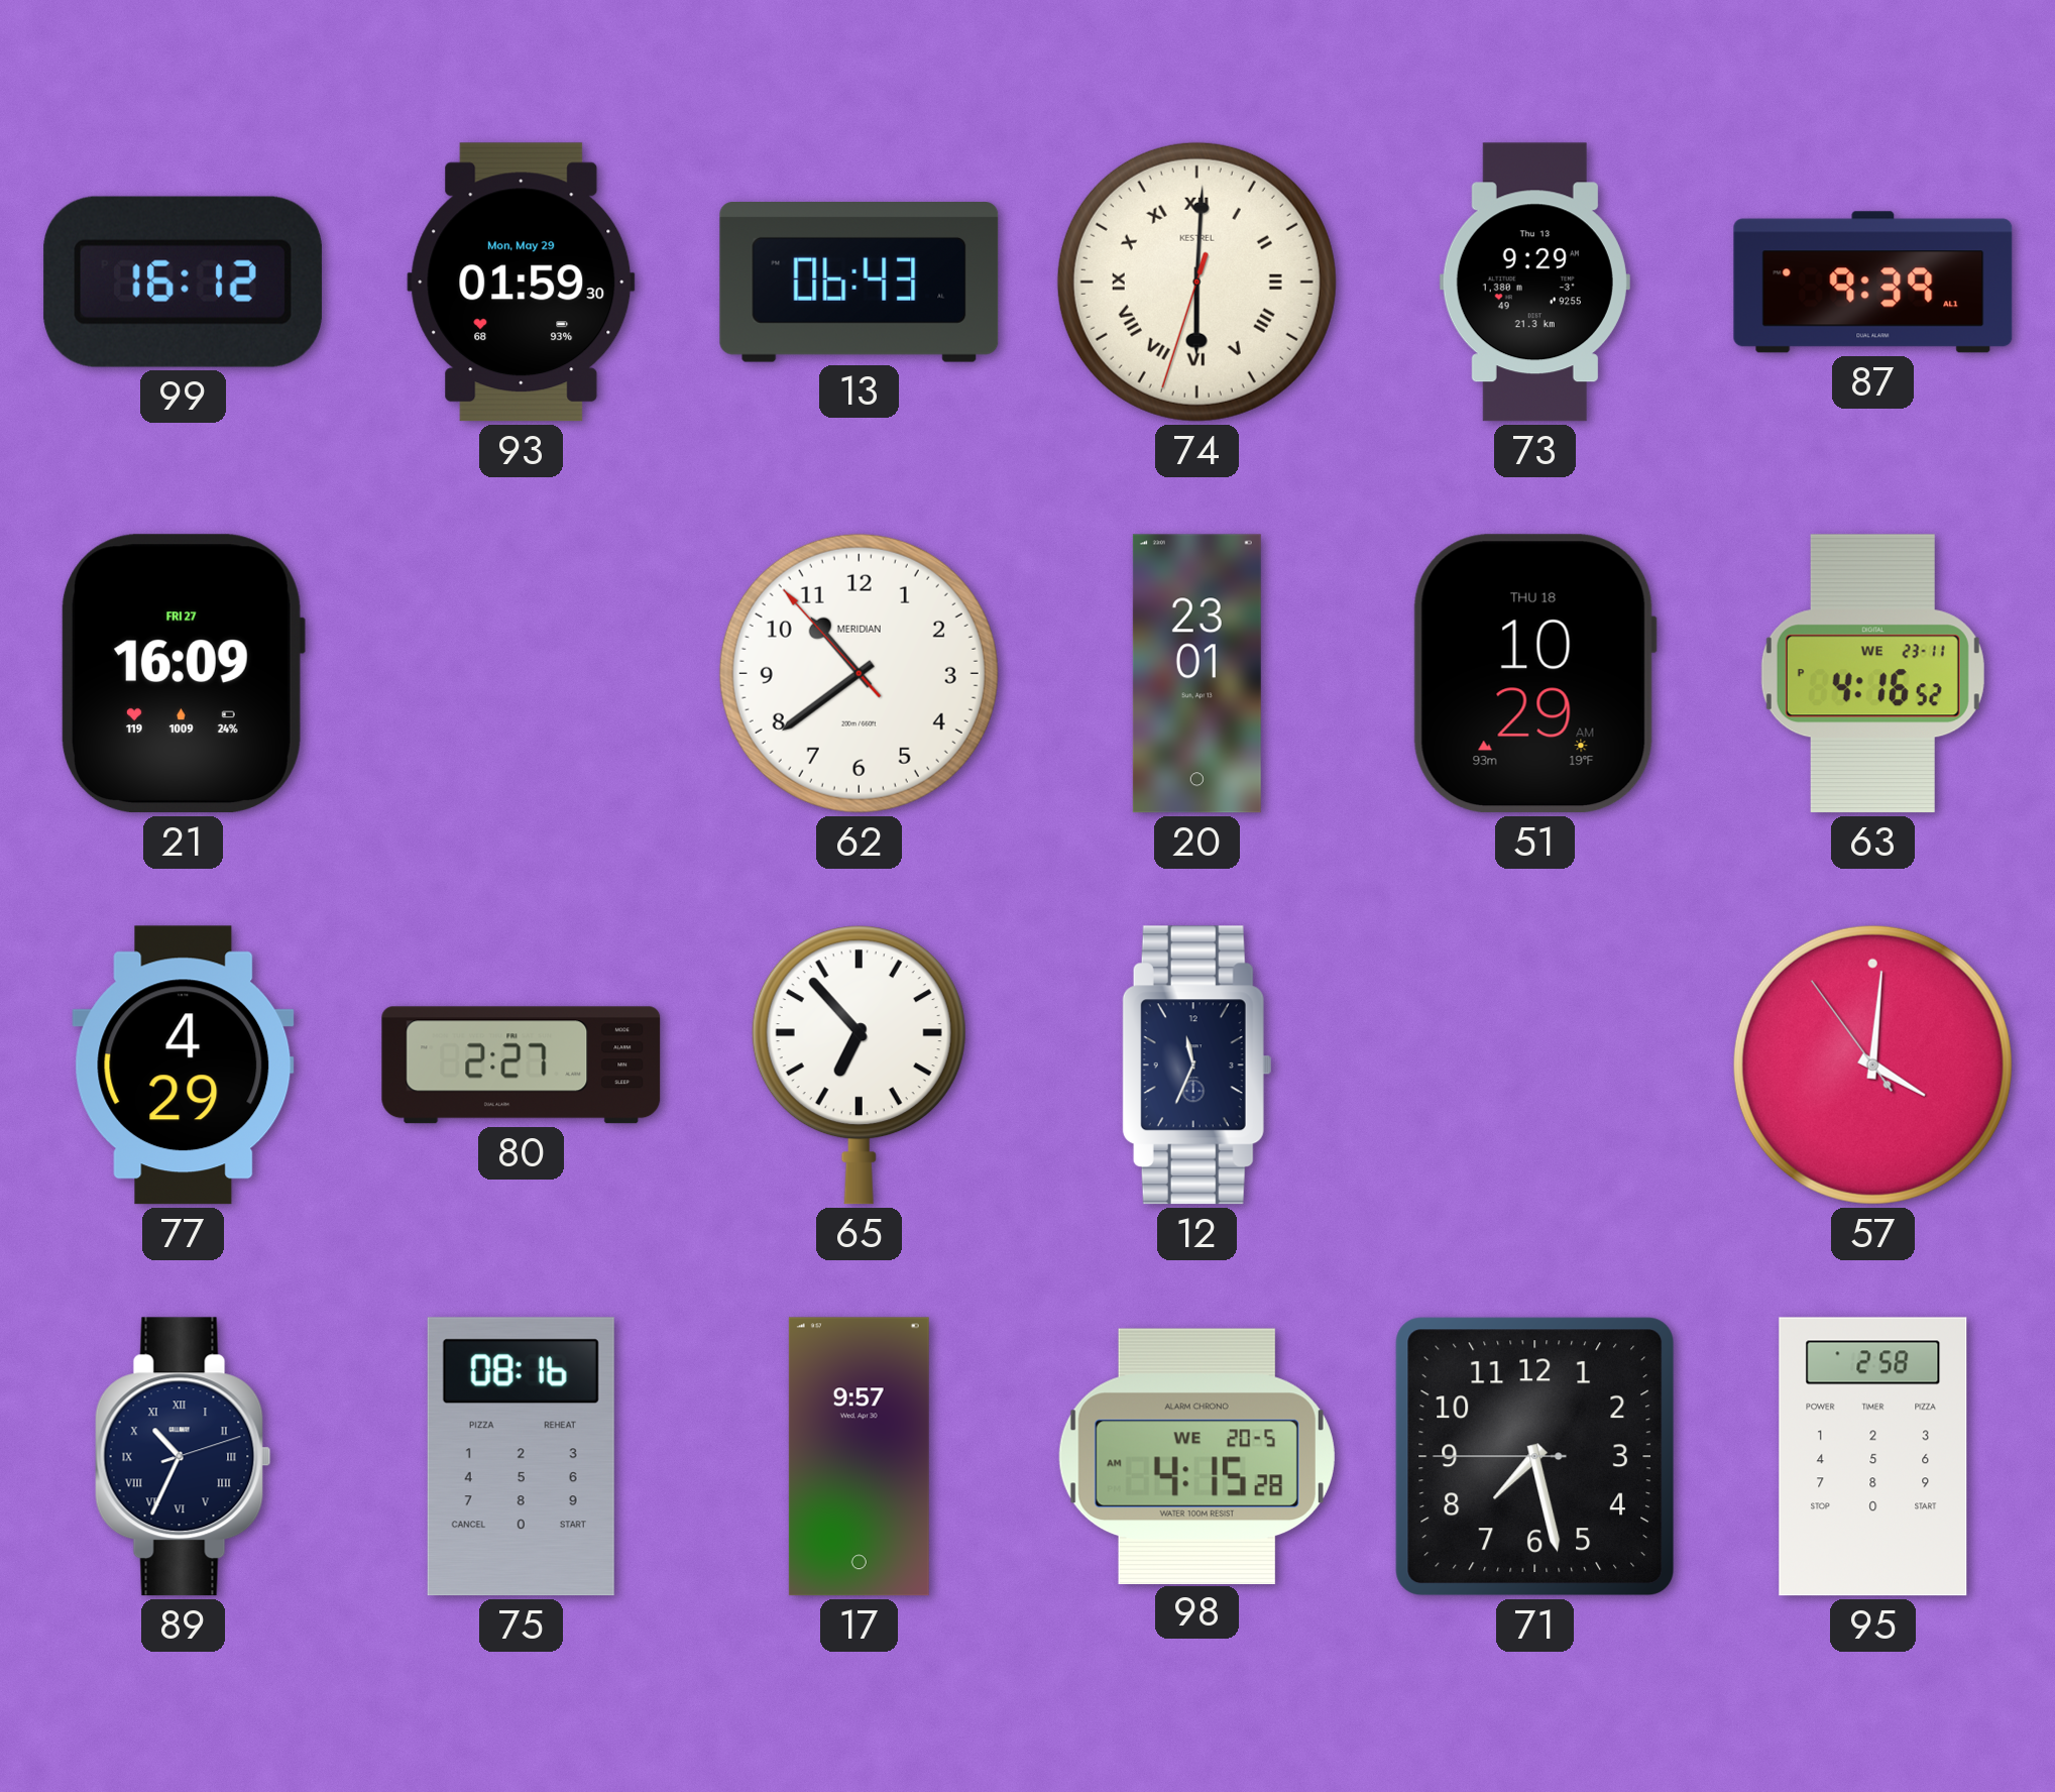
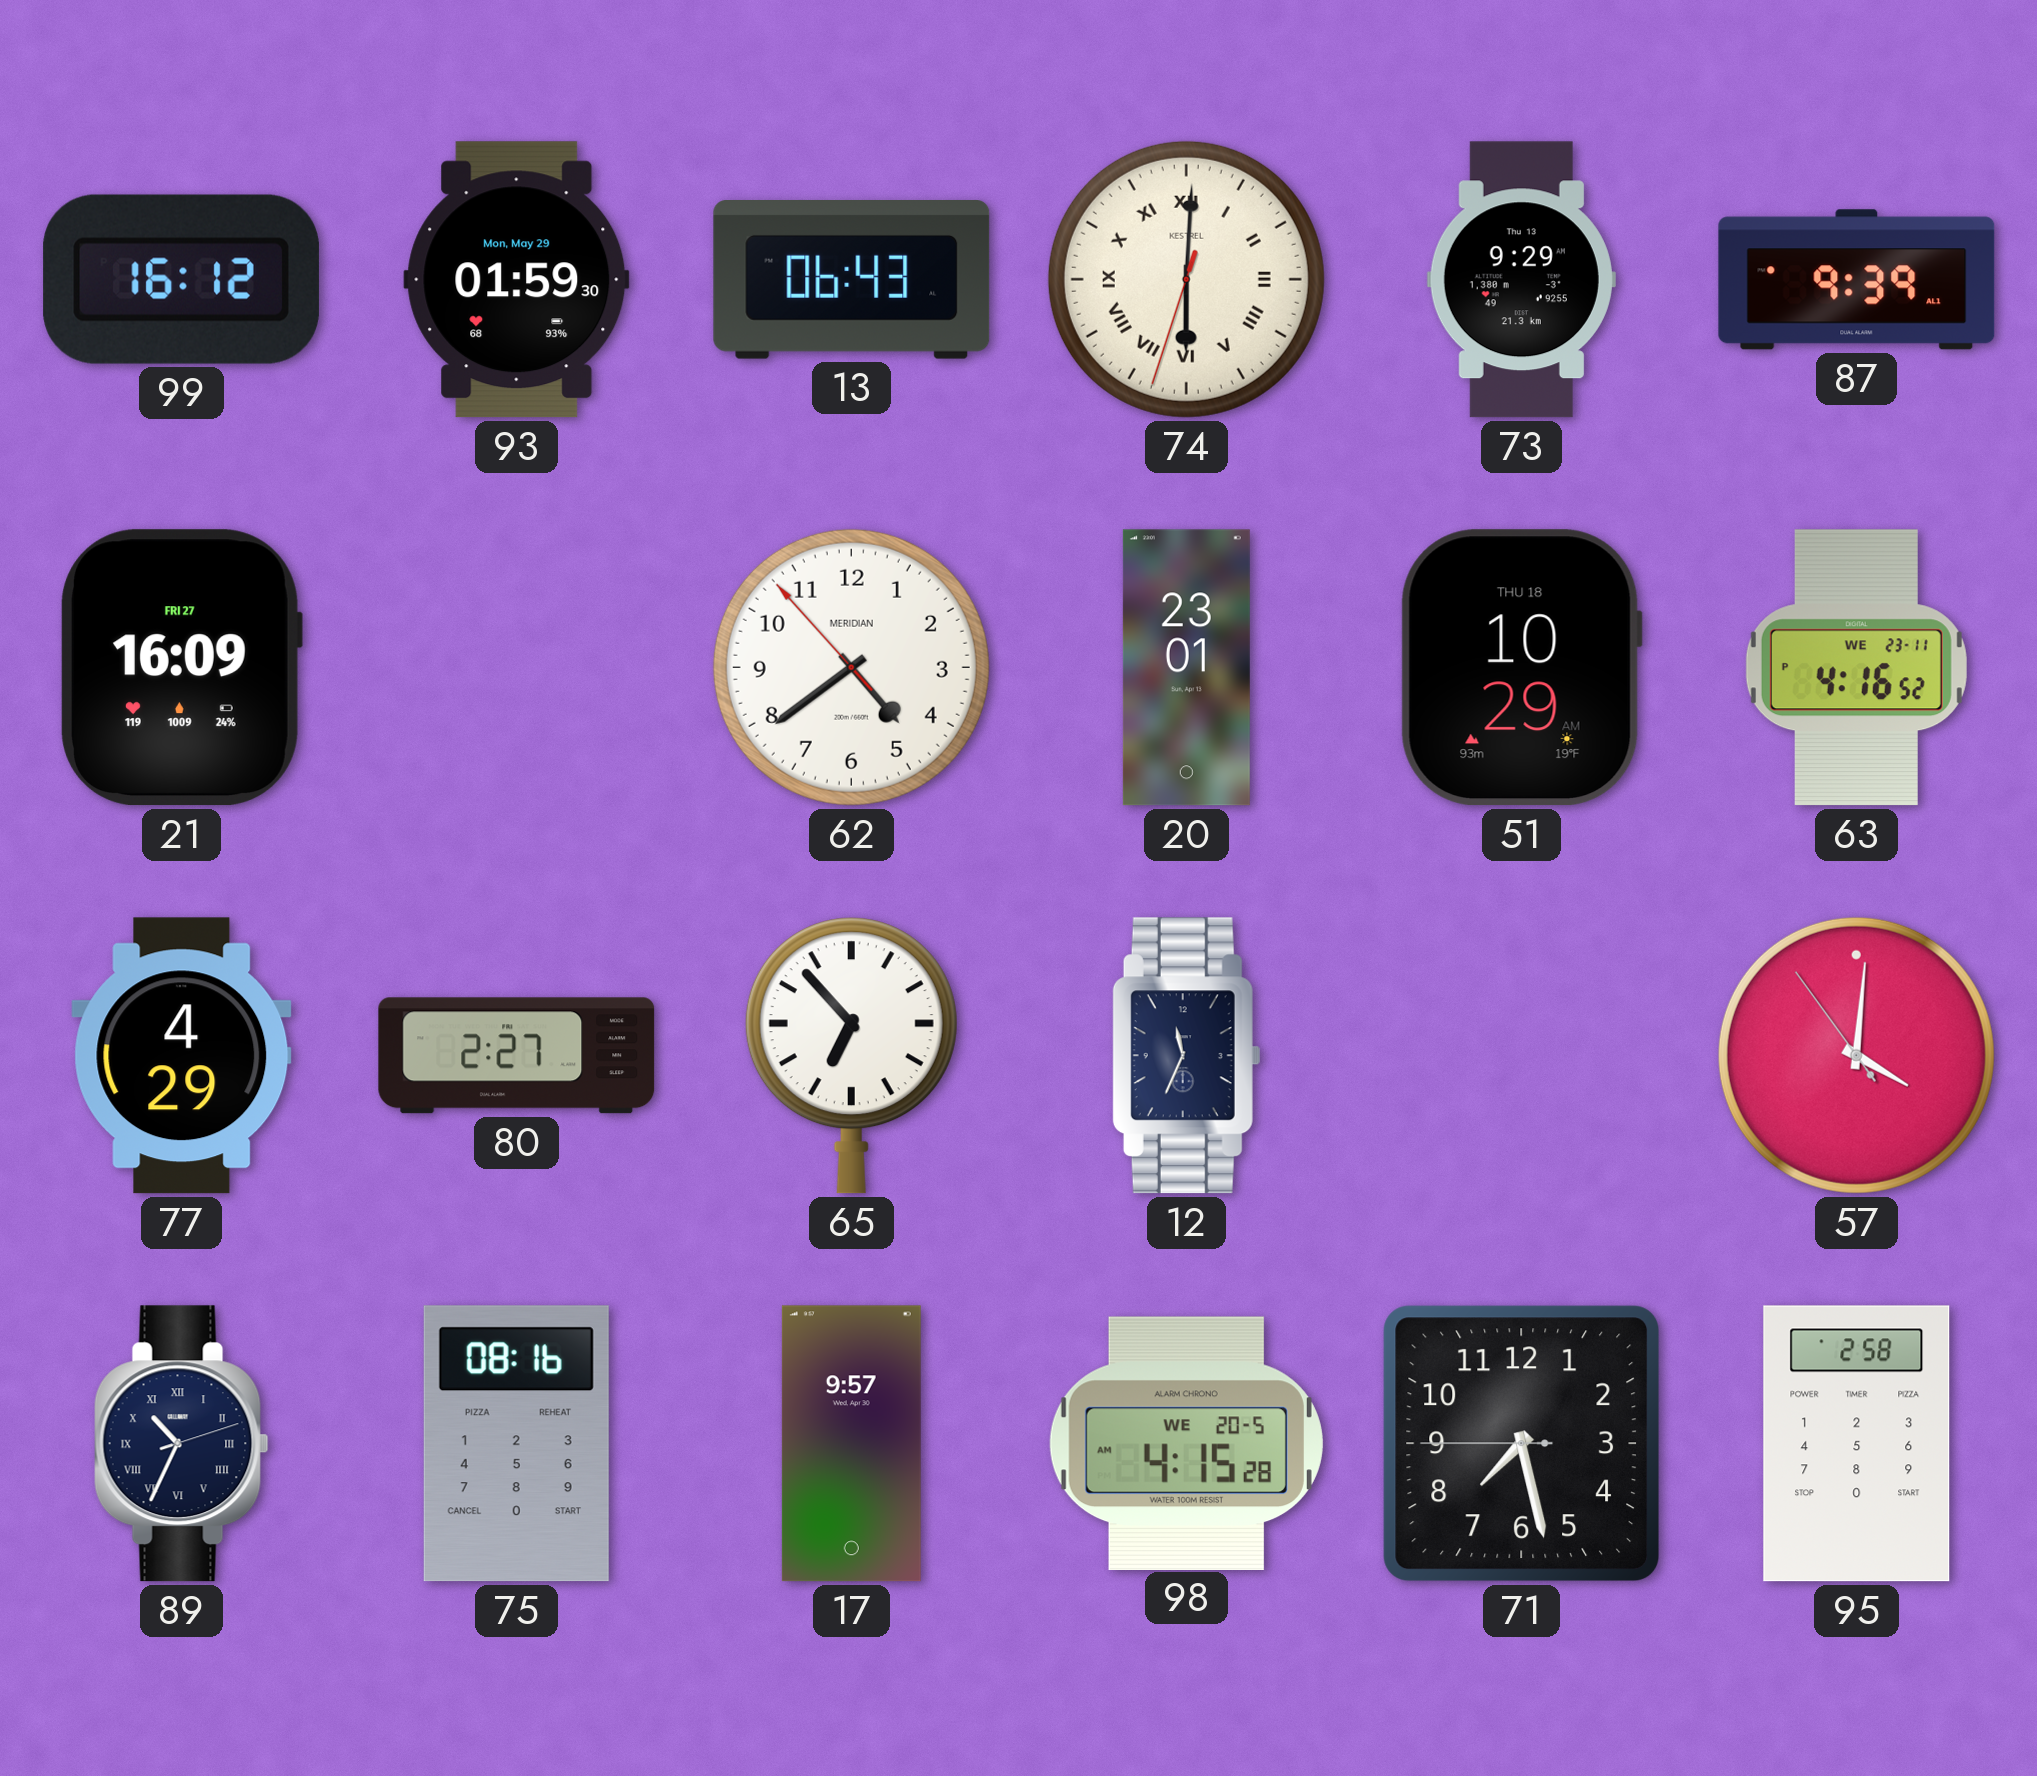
62: 10:38 -> 4:38
